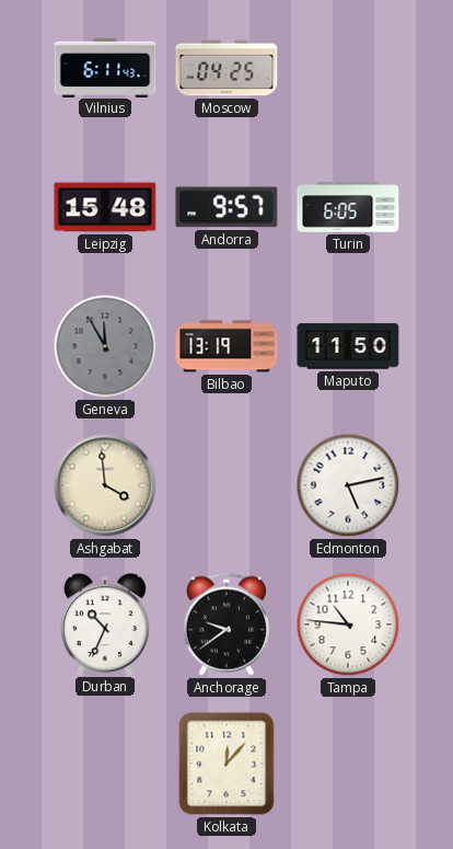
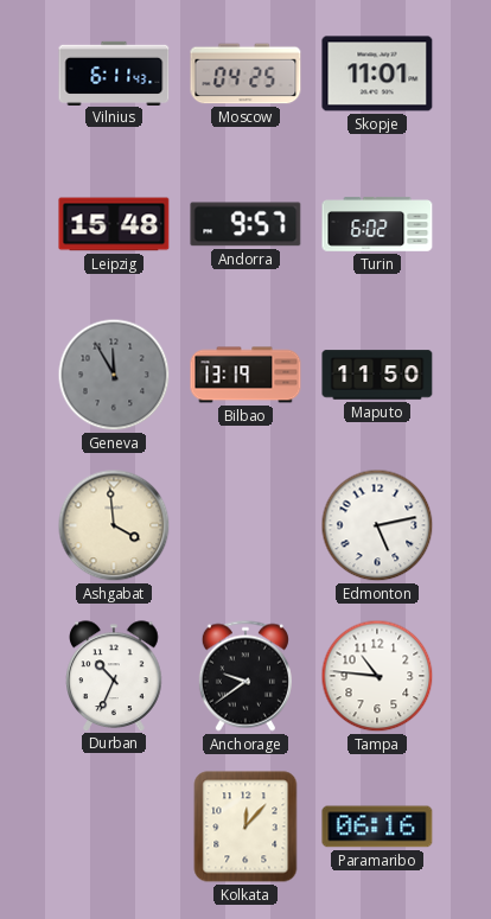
Skopje: none -> 11:01
Turin: 6:05 -> 6:02
Paramaribo: none -> 06:16
